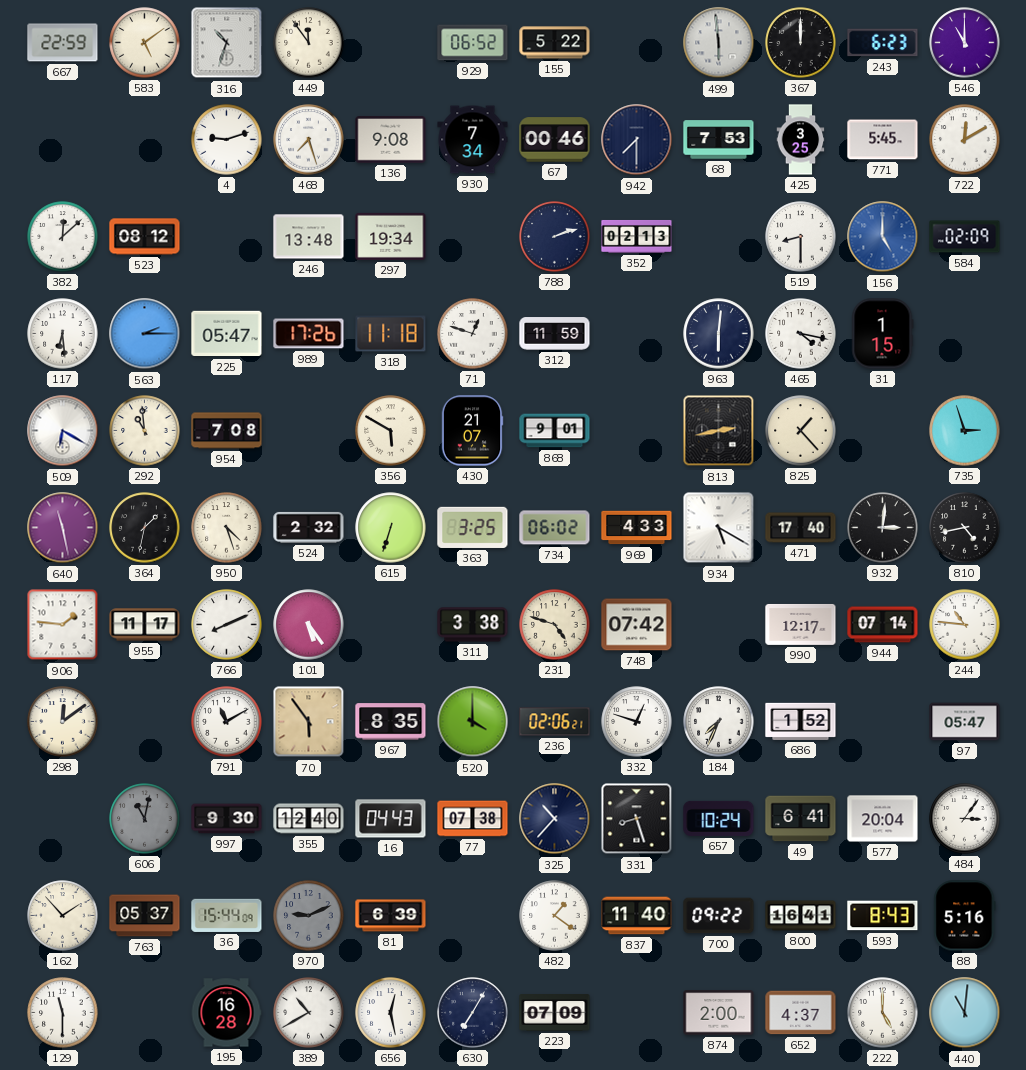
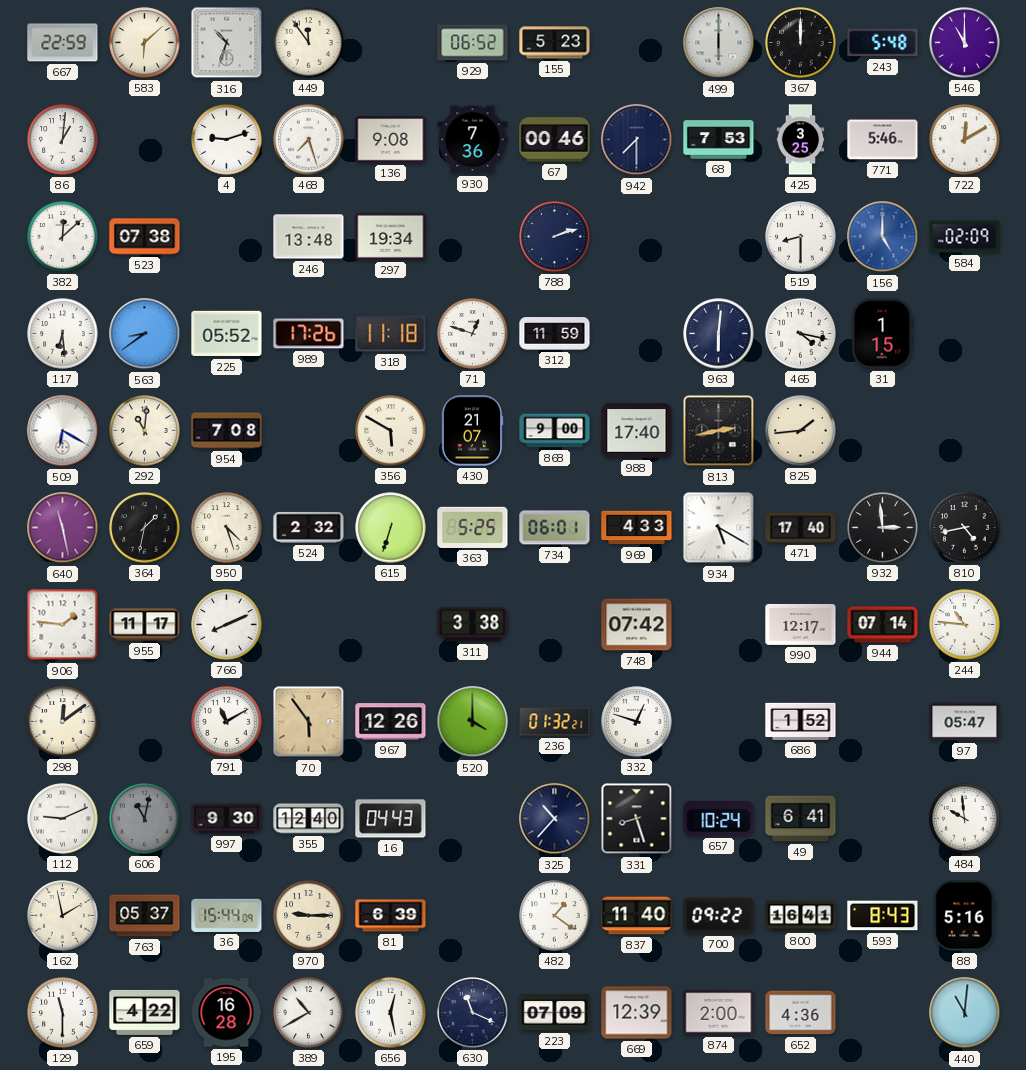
583: 5:09 -> 6:08
155: 5:22 -> 5:23
499: 5:59 -> 6:00
243: 6:23 -> 5:48
86: none -> 1:01
930: 7:34 -> 7:36
771: 5:45 -> 5:46
523: 08:12 -> 07:38
352: 02:13 -> none
563: 2:15 -> 8:39
225: 05:47 -> 05:52
292: 10:59 -> 11:01
868: 9:01 -> 9:00
988: none -> 17:40
825: 1:23 -> 1:44
735: 2:57 -> none
363: 3:25 -> 5:25
734: 06:02 -> 06:01
932: 3:01 -> 2:59
101: 5:24 -> none
231: 4:48 -> none
967: 8:35 -> 12:26
236: 02:06 -> 01:32
184: 7:34 -> none
112: none -> 9:11
77: 07:38 -> none
577: 20:04 -> none
484: 3:06 -> 9:59
162: 1:53 -> 1:58
970: 9:11 -> 9:15
970 dial: grey -> cream
659: none -> 4:22
630: 7:05 -> 11:19
669: none -> 12:39
652: 4:37 -> 4:36
222: 5:00 -> none
